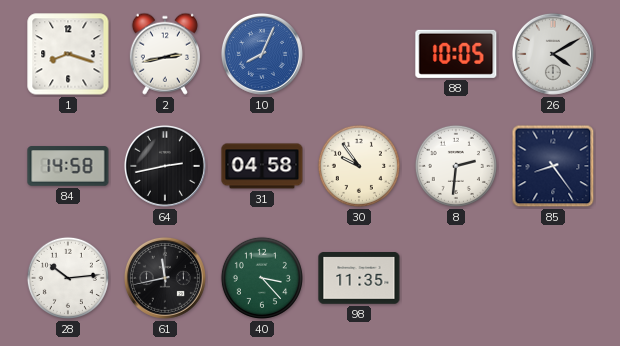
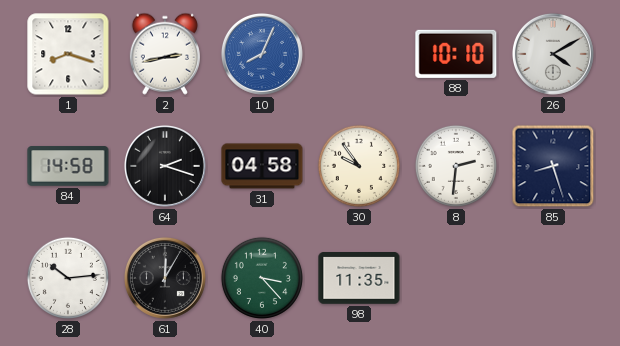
88: 10:05 -> 10:10
64: 2:43 -> 2:18
85: 8:24 -> 8:27
61: 11:43 -> 12:05
